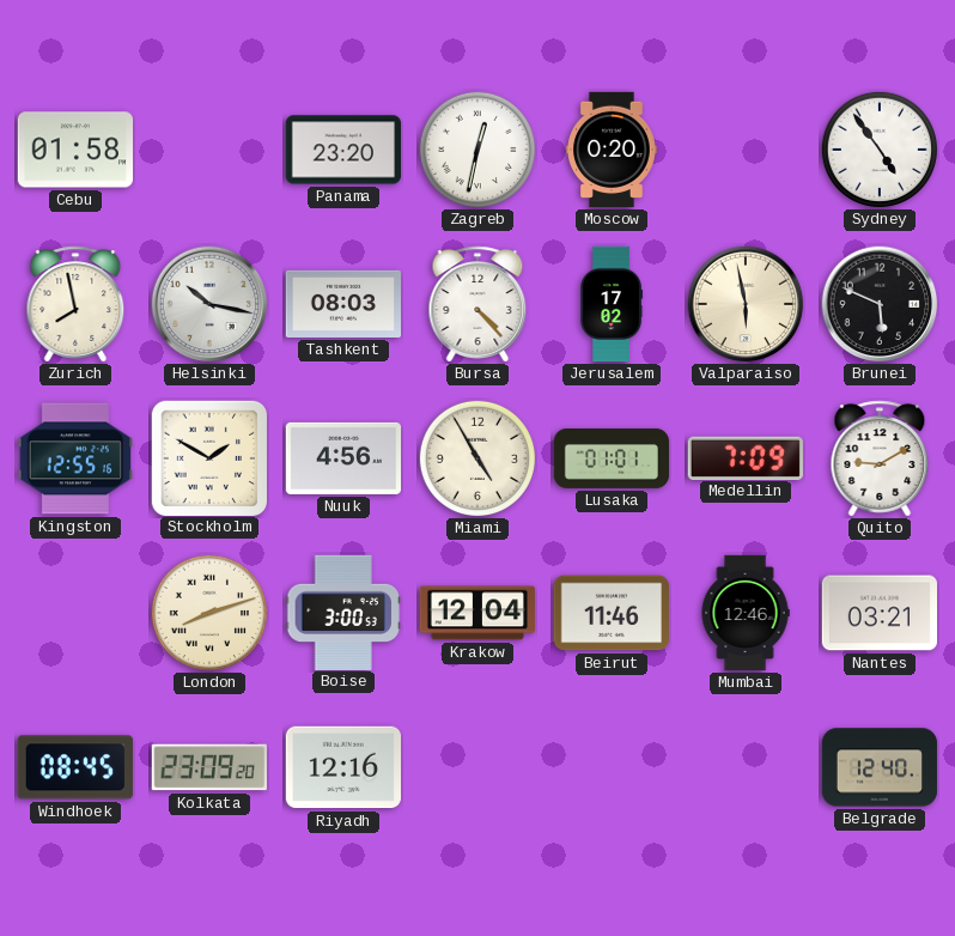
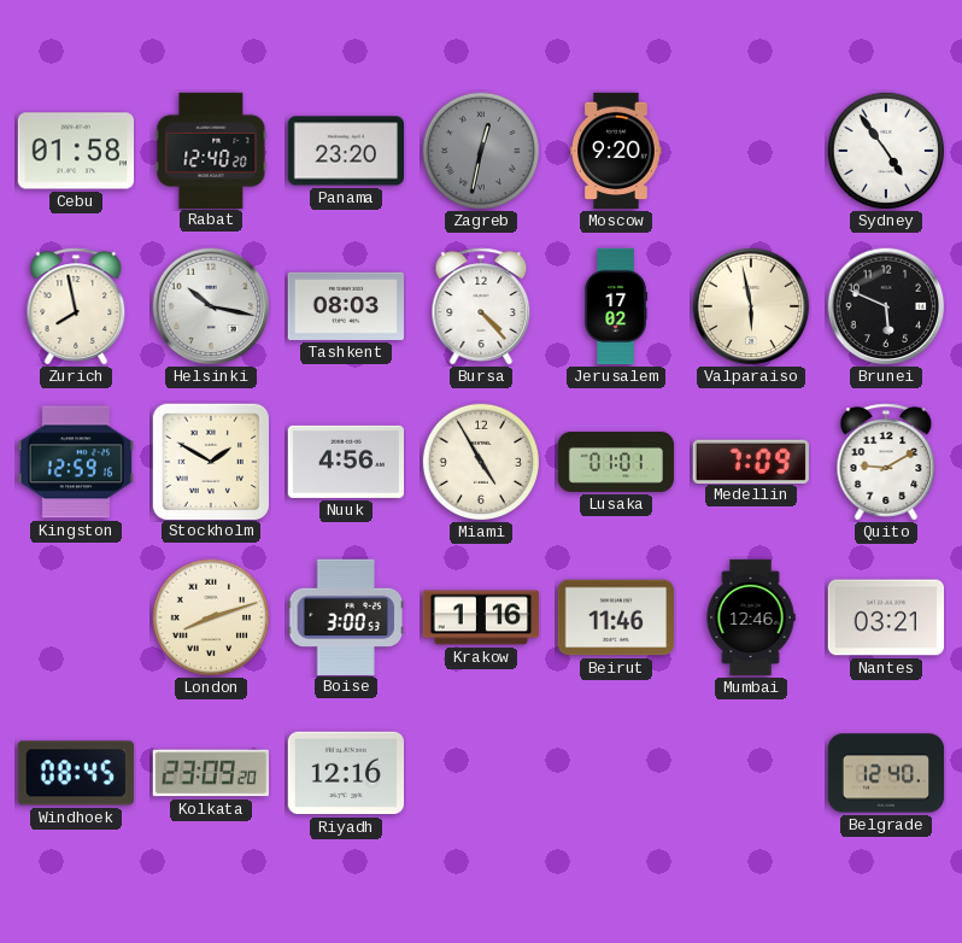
Rabat: none -> 12:40
Zagreb dial: white -> grey
Moscow: 0:20 -> 9:20
Kingston: 12:55 -> 12:59
Krakow: 12:04 -> 1:16
